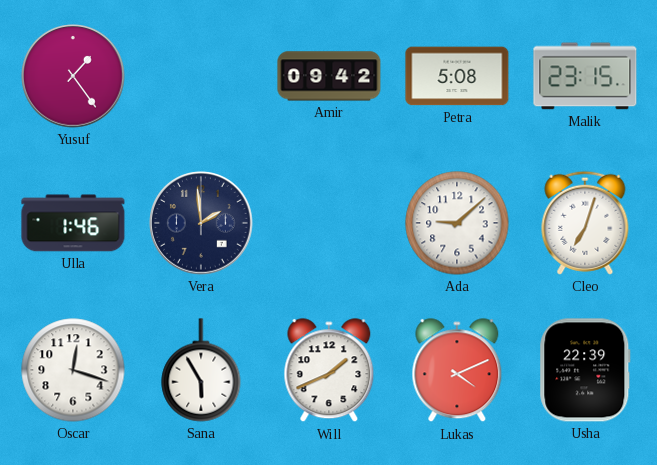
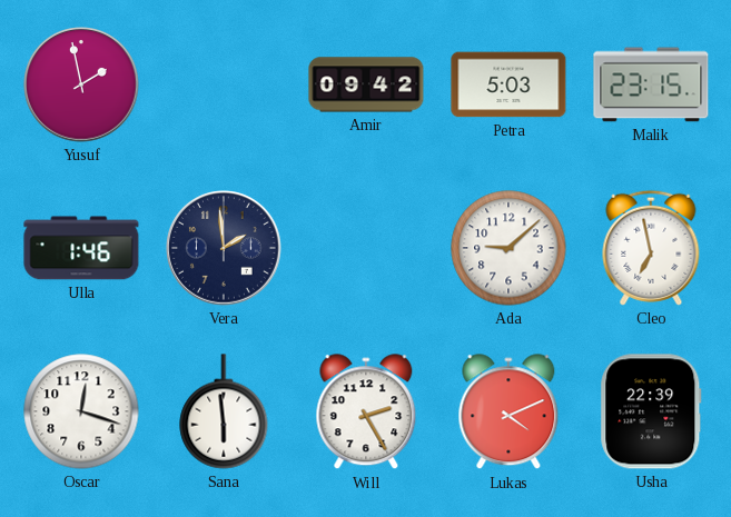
Yusuf: 1:24 -> 1:58
Petra: 5:08 -> 5:03
Cleo: 7:03 -> 6:58
Sana: 5:55 -> 5:59
Will: 1:41 -> 2:25
